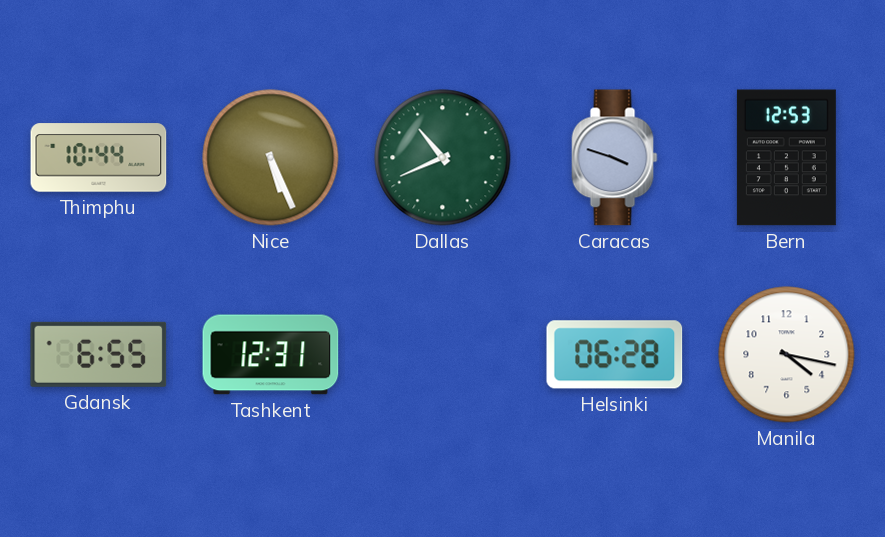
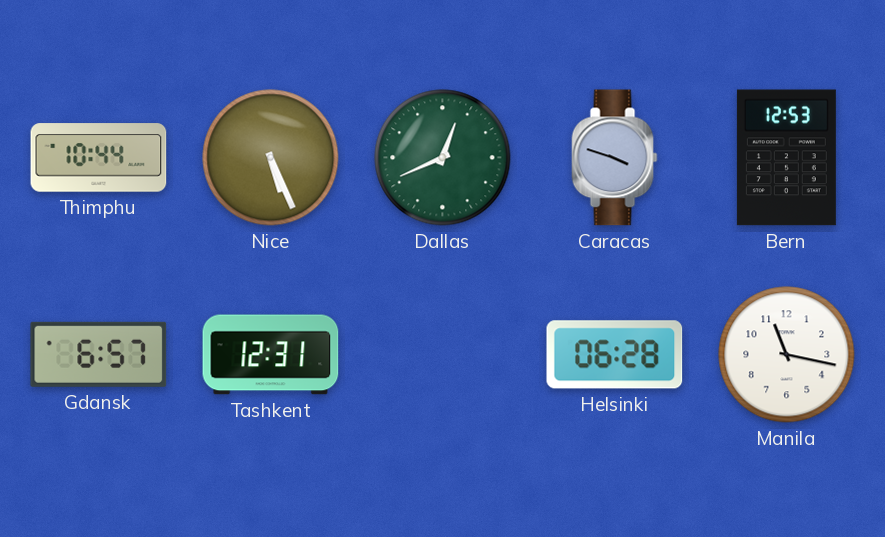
Dallas: 10:41 -> 12:41
Gdansk: 6:55 -> 6:57
Manila: 4:17 -> 11:17
